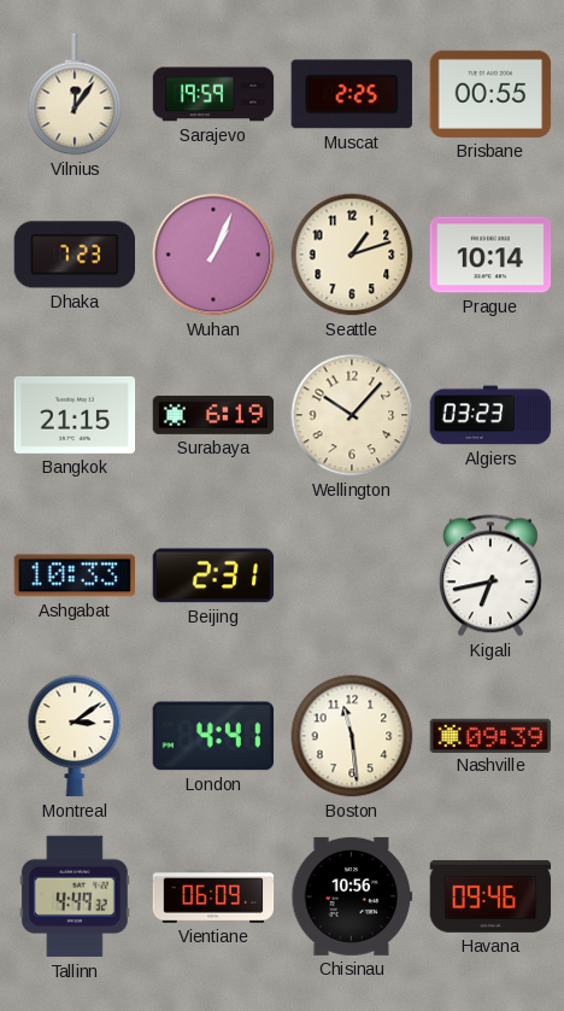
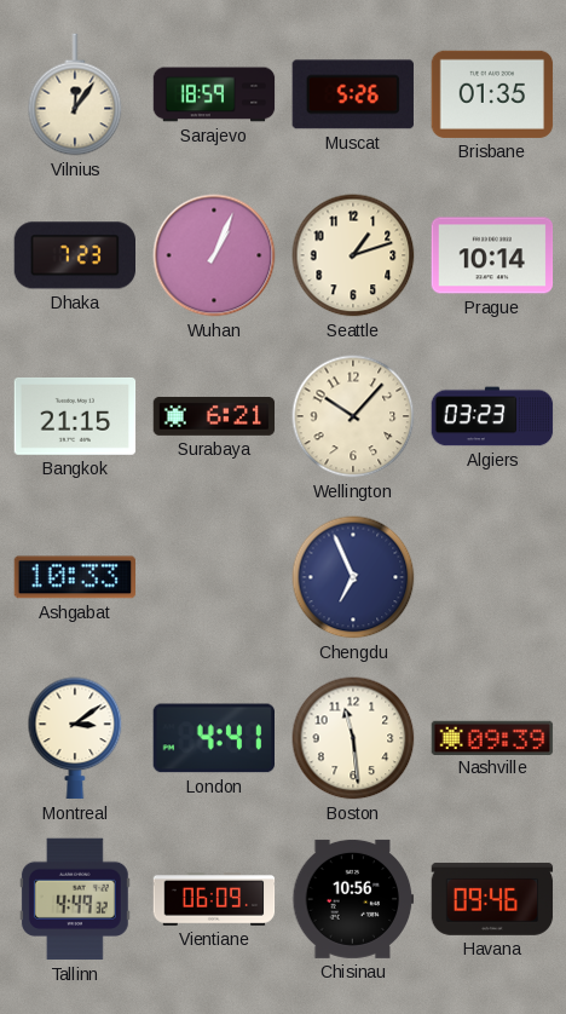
Sarajevo: 19:59 -> 18:59
Muscat: 2:25 -> 5:26
Brisbane: 00:55 -> 01:35
Surabaya: 6:19 -> 6:21
Beijing: 2:31 -> none
Chengdu: none -> 6:56
Kigali: 6:43 -> none
